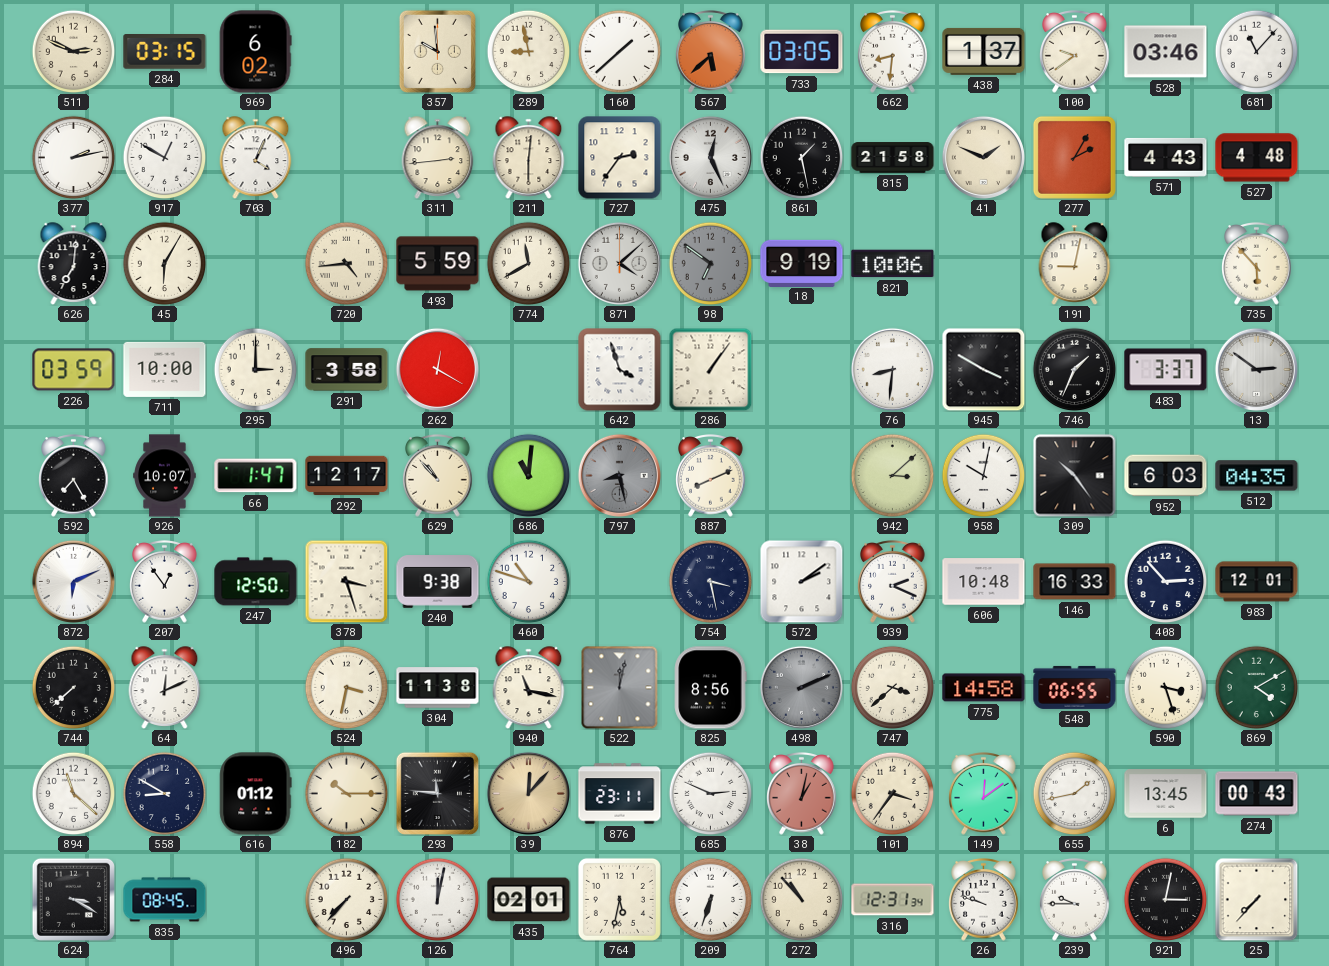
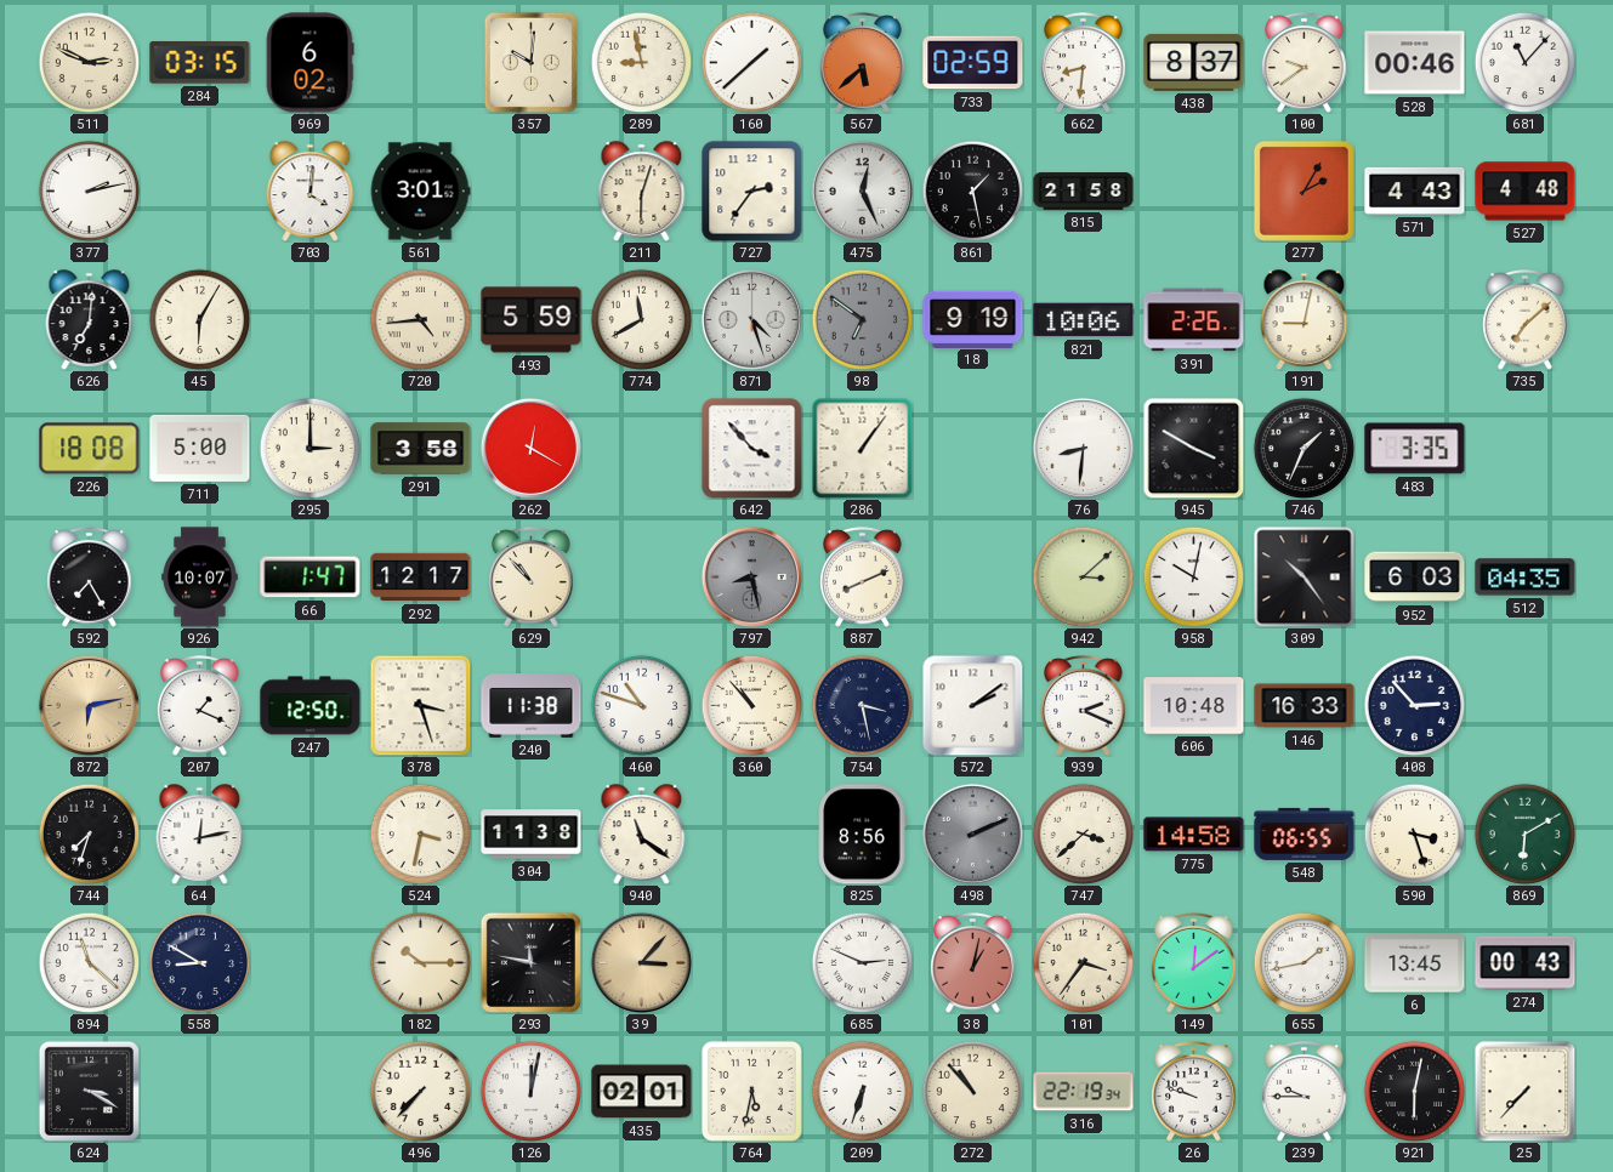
357: 9:59 -> 10:01
733: 03:05 -> 02:59
438: 1:37 -> 8:37
528: 03:46 -> 00:46
917: 12:50 -> none
703: 4:04 -> 4:01
561: none -> 3:01
311: 2:44 -> none
211: 6:01 -> 6:03
41: 1:49 -> none
871: 4:08 -> 4:27
391: none -> 2:26
735: 5:53 -> 7:08
226: 03:59 -> 18:08
711: 10:00 -> 5:00
642: 3:57 -> 3:53
483: 3:37 -> 3:35
13: 2:51 -> none
686: 11:01 -> none
872: 6:11 -> 6:13
872 dial: white -> champagne
207: 12:54 -> 1:19
240: 9:38 -> 11:38
360: none -> 10:53
983: 12:01 -> none
744: 7:38 -> 7:33
64: 12:11 -> 12:13
940: 11:17 -> 11:21
522: 12:02 -> none
869: 4:10 -> 6:10
616: 01:12 -> none
293: 11:46 -> 11:47
39: 12:07 -> 3:07
876: 23:11 -> none
835: 08:45 -> none
316: 12:31 -> 22:19
921: 3:02 -> 6:02
